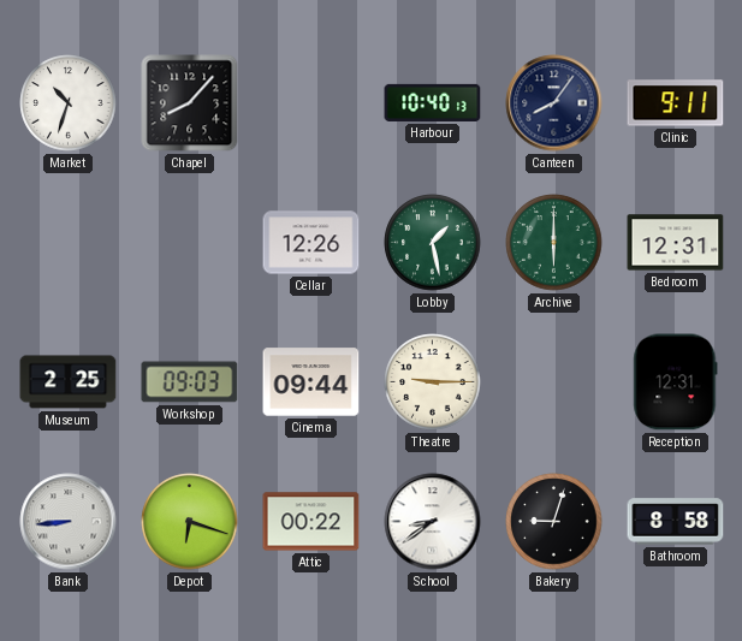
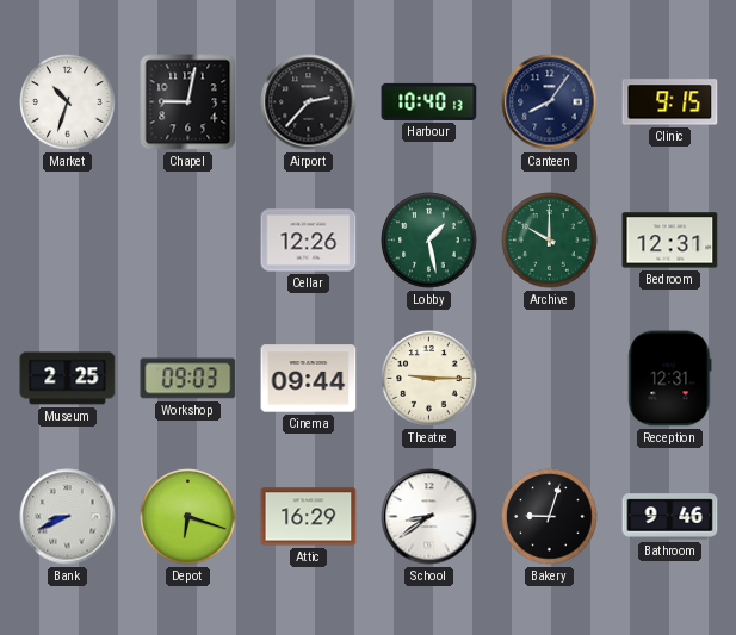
Chapel: 8:07 -> 9:02
Airport: none -> 2:37
Clinic: 9:11 -> 9:15
Archive: 6:00 -> 10:00
Bank: 8:44 -> 8:41
Attic: 00:22 -> 16:29
Bathroom: 8:58 -> 9:46
